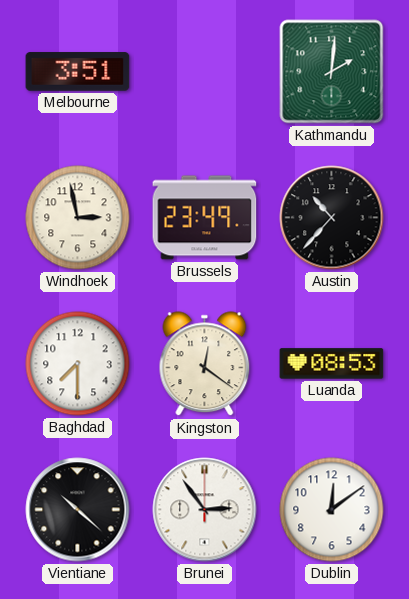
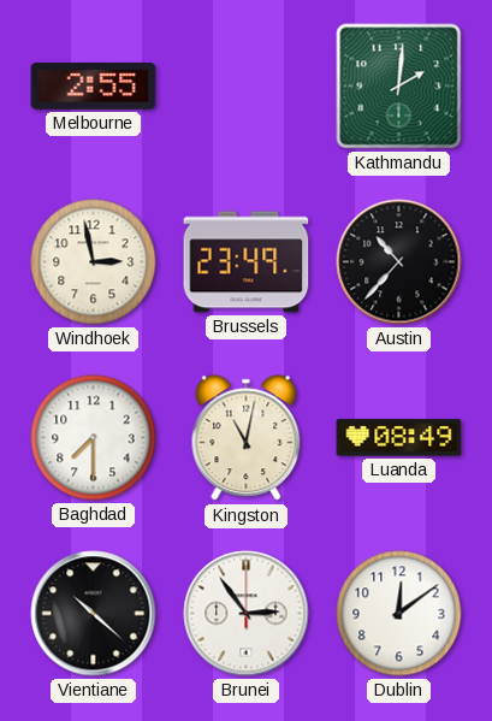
Melbourne: 3:51 -> 2:55
Kingston: 12:21 -> 11:02
Luanda: 08:53 -> 08:49
